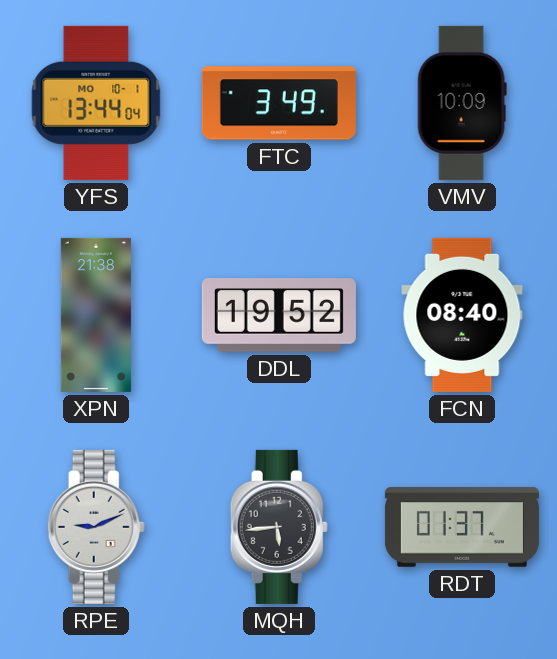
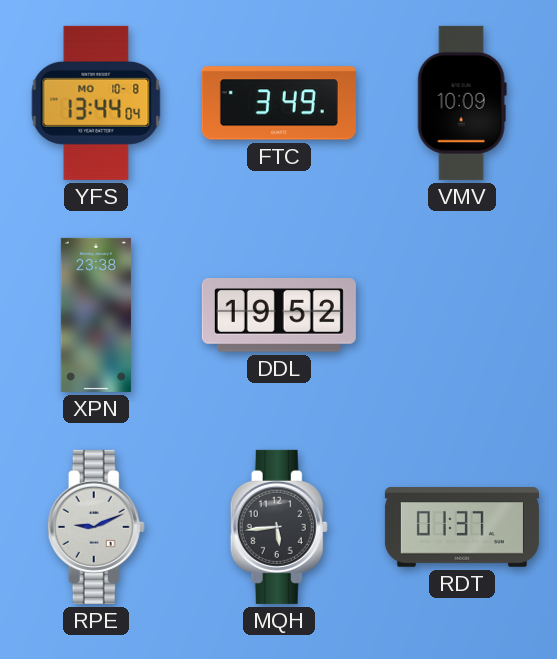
YFS date: MO 10-1 -> MO 10-8
XPN: 21:38 -> 23:38
FCN: 08:40 -> none
